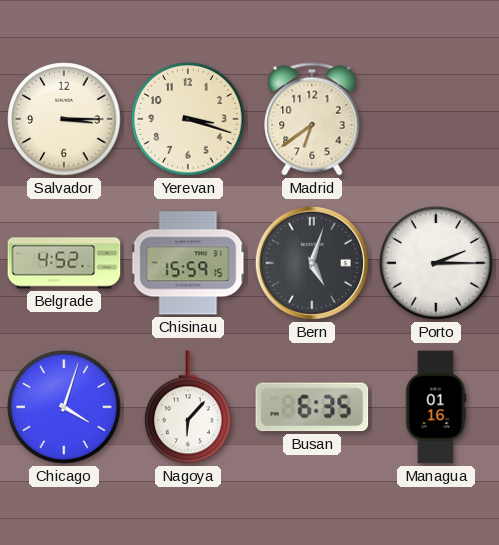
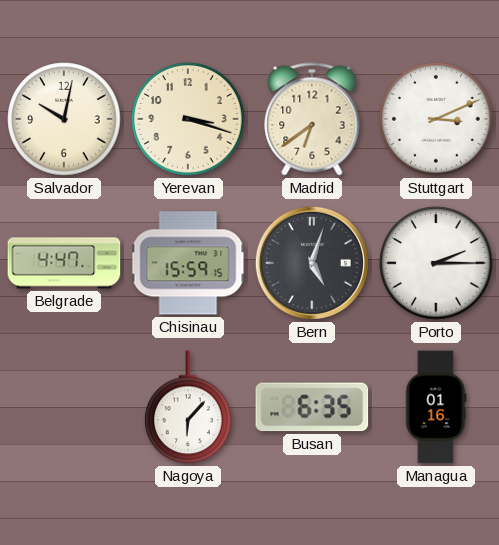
Salvador: 3:15 -> 10:02
Stuttgart: none -> 3:11
Belgrade: 4:52 -> 4:47
Chicago: 4:03 -> none
